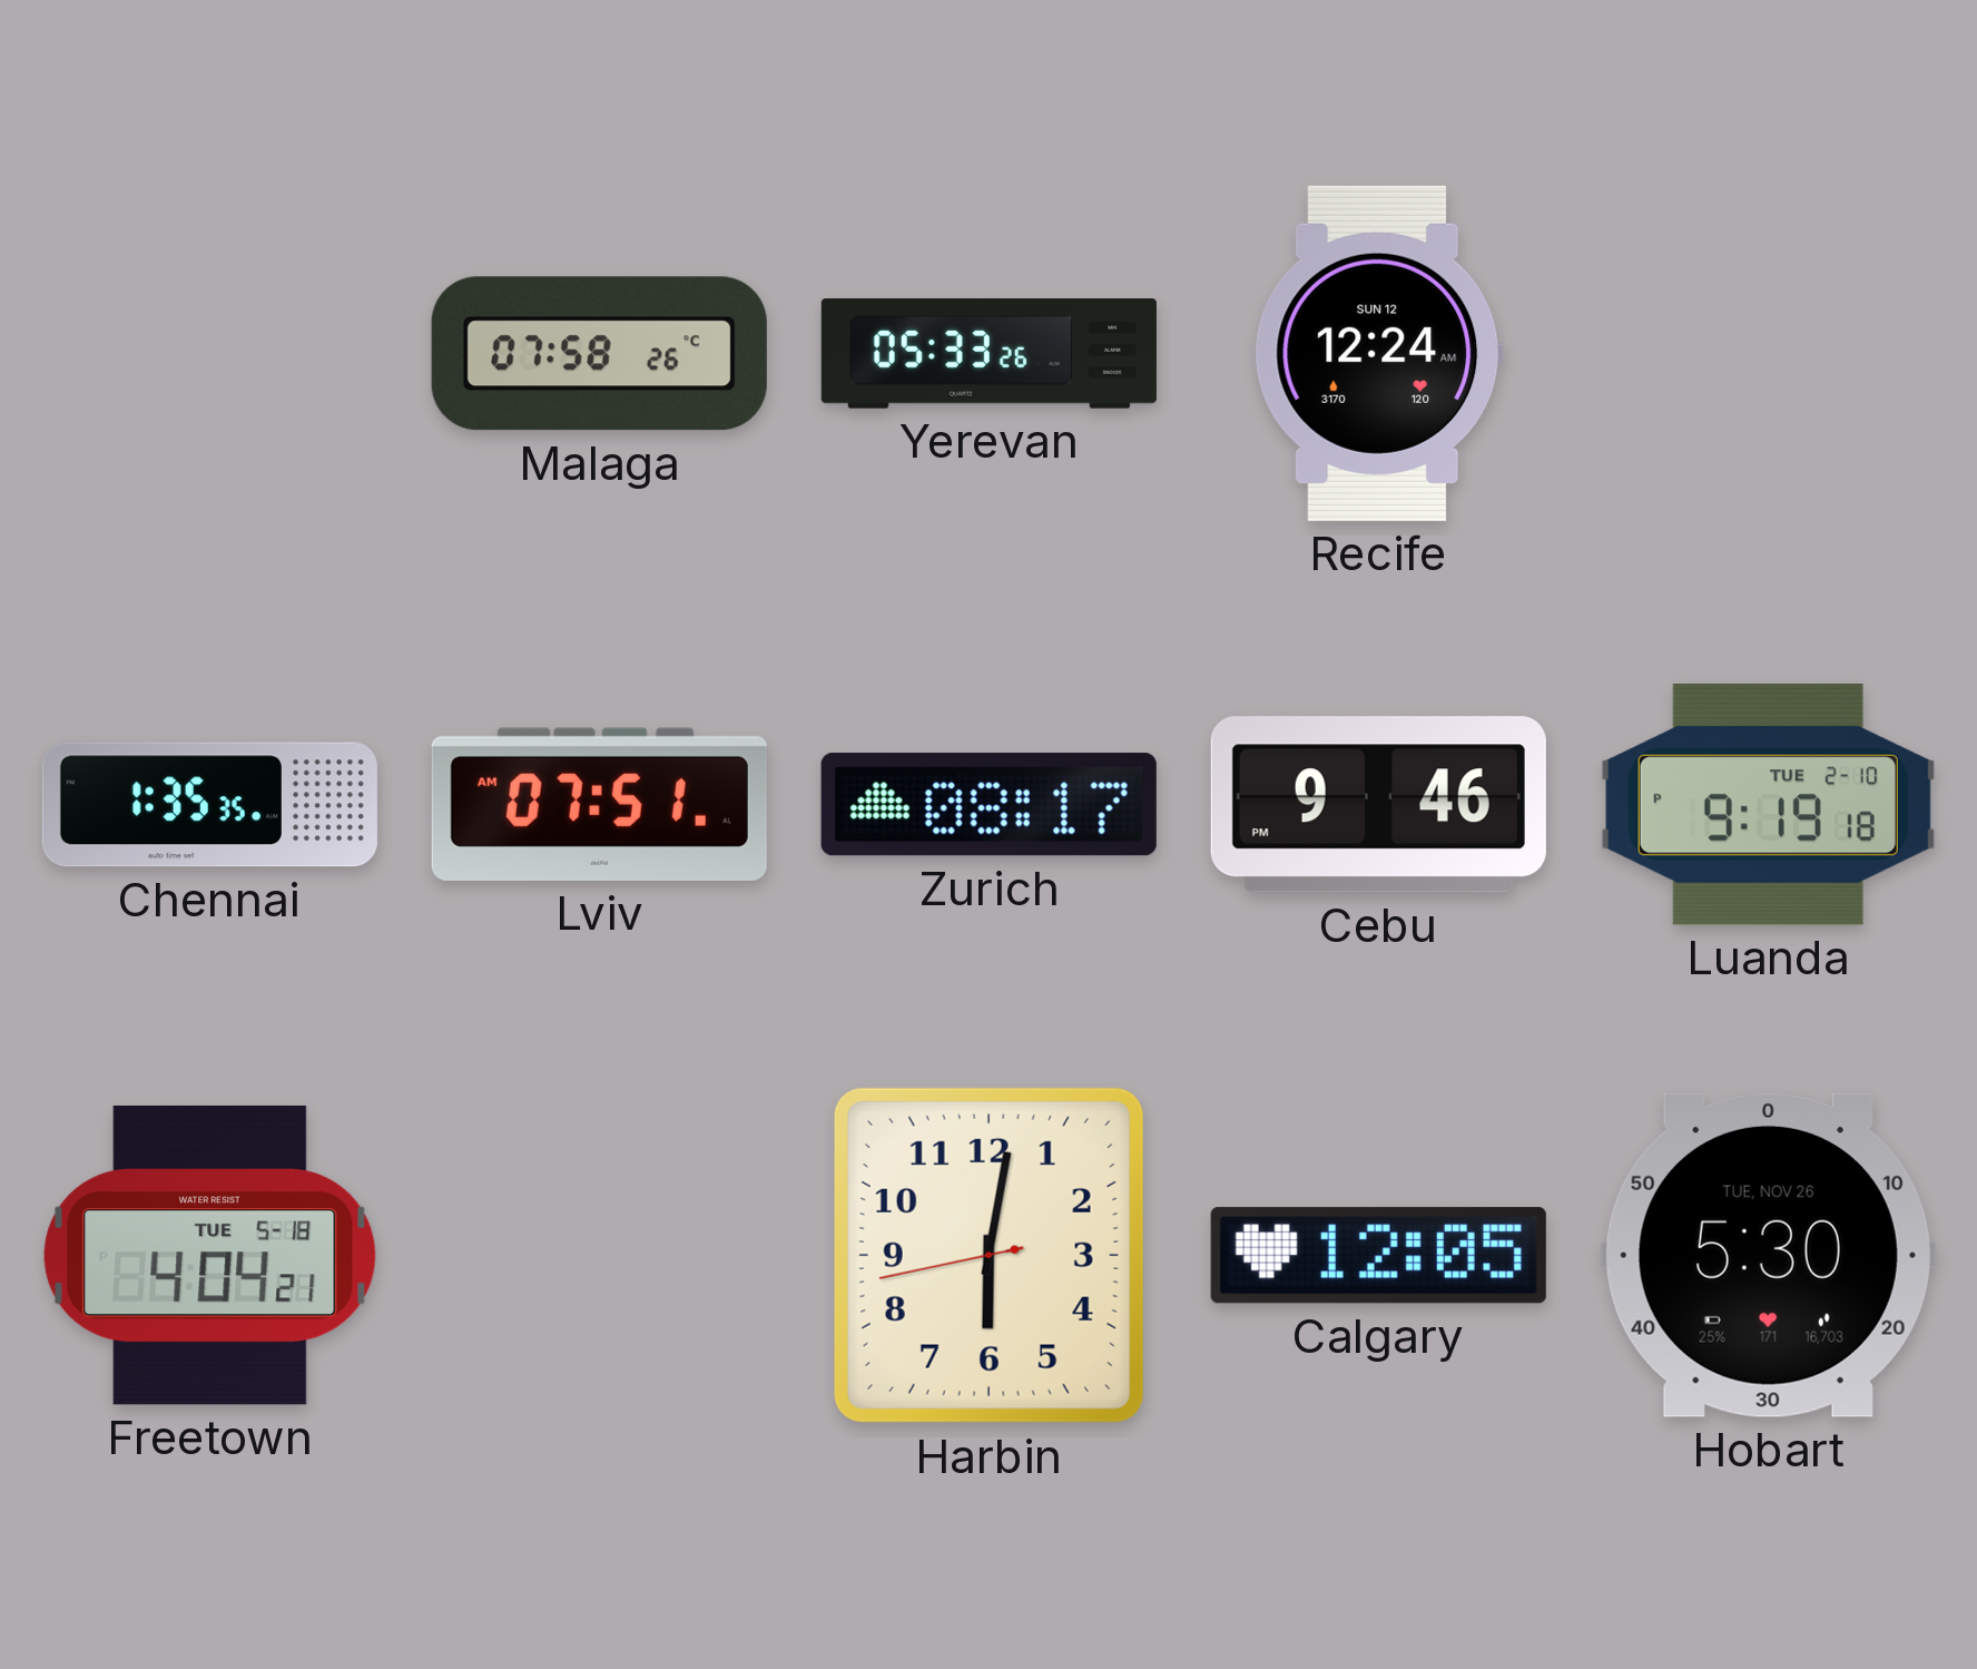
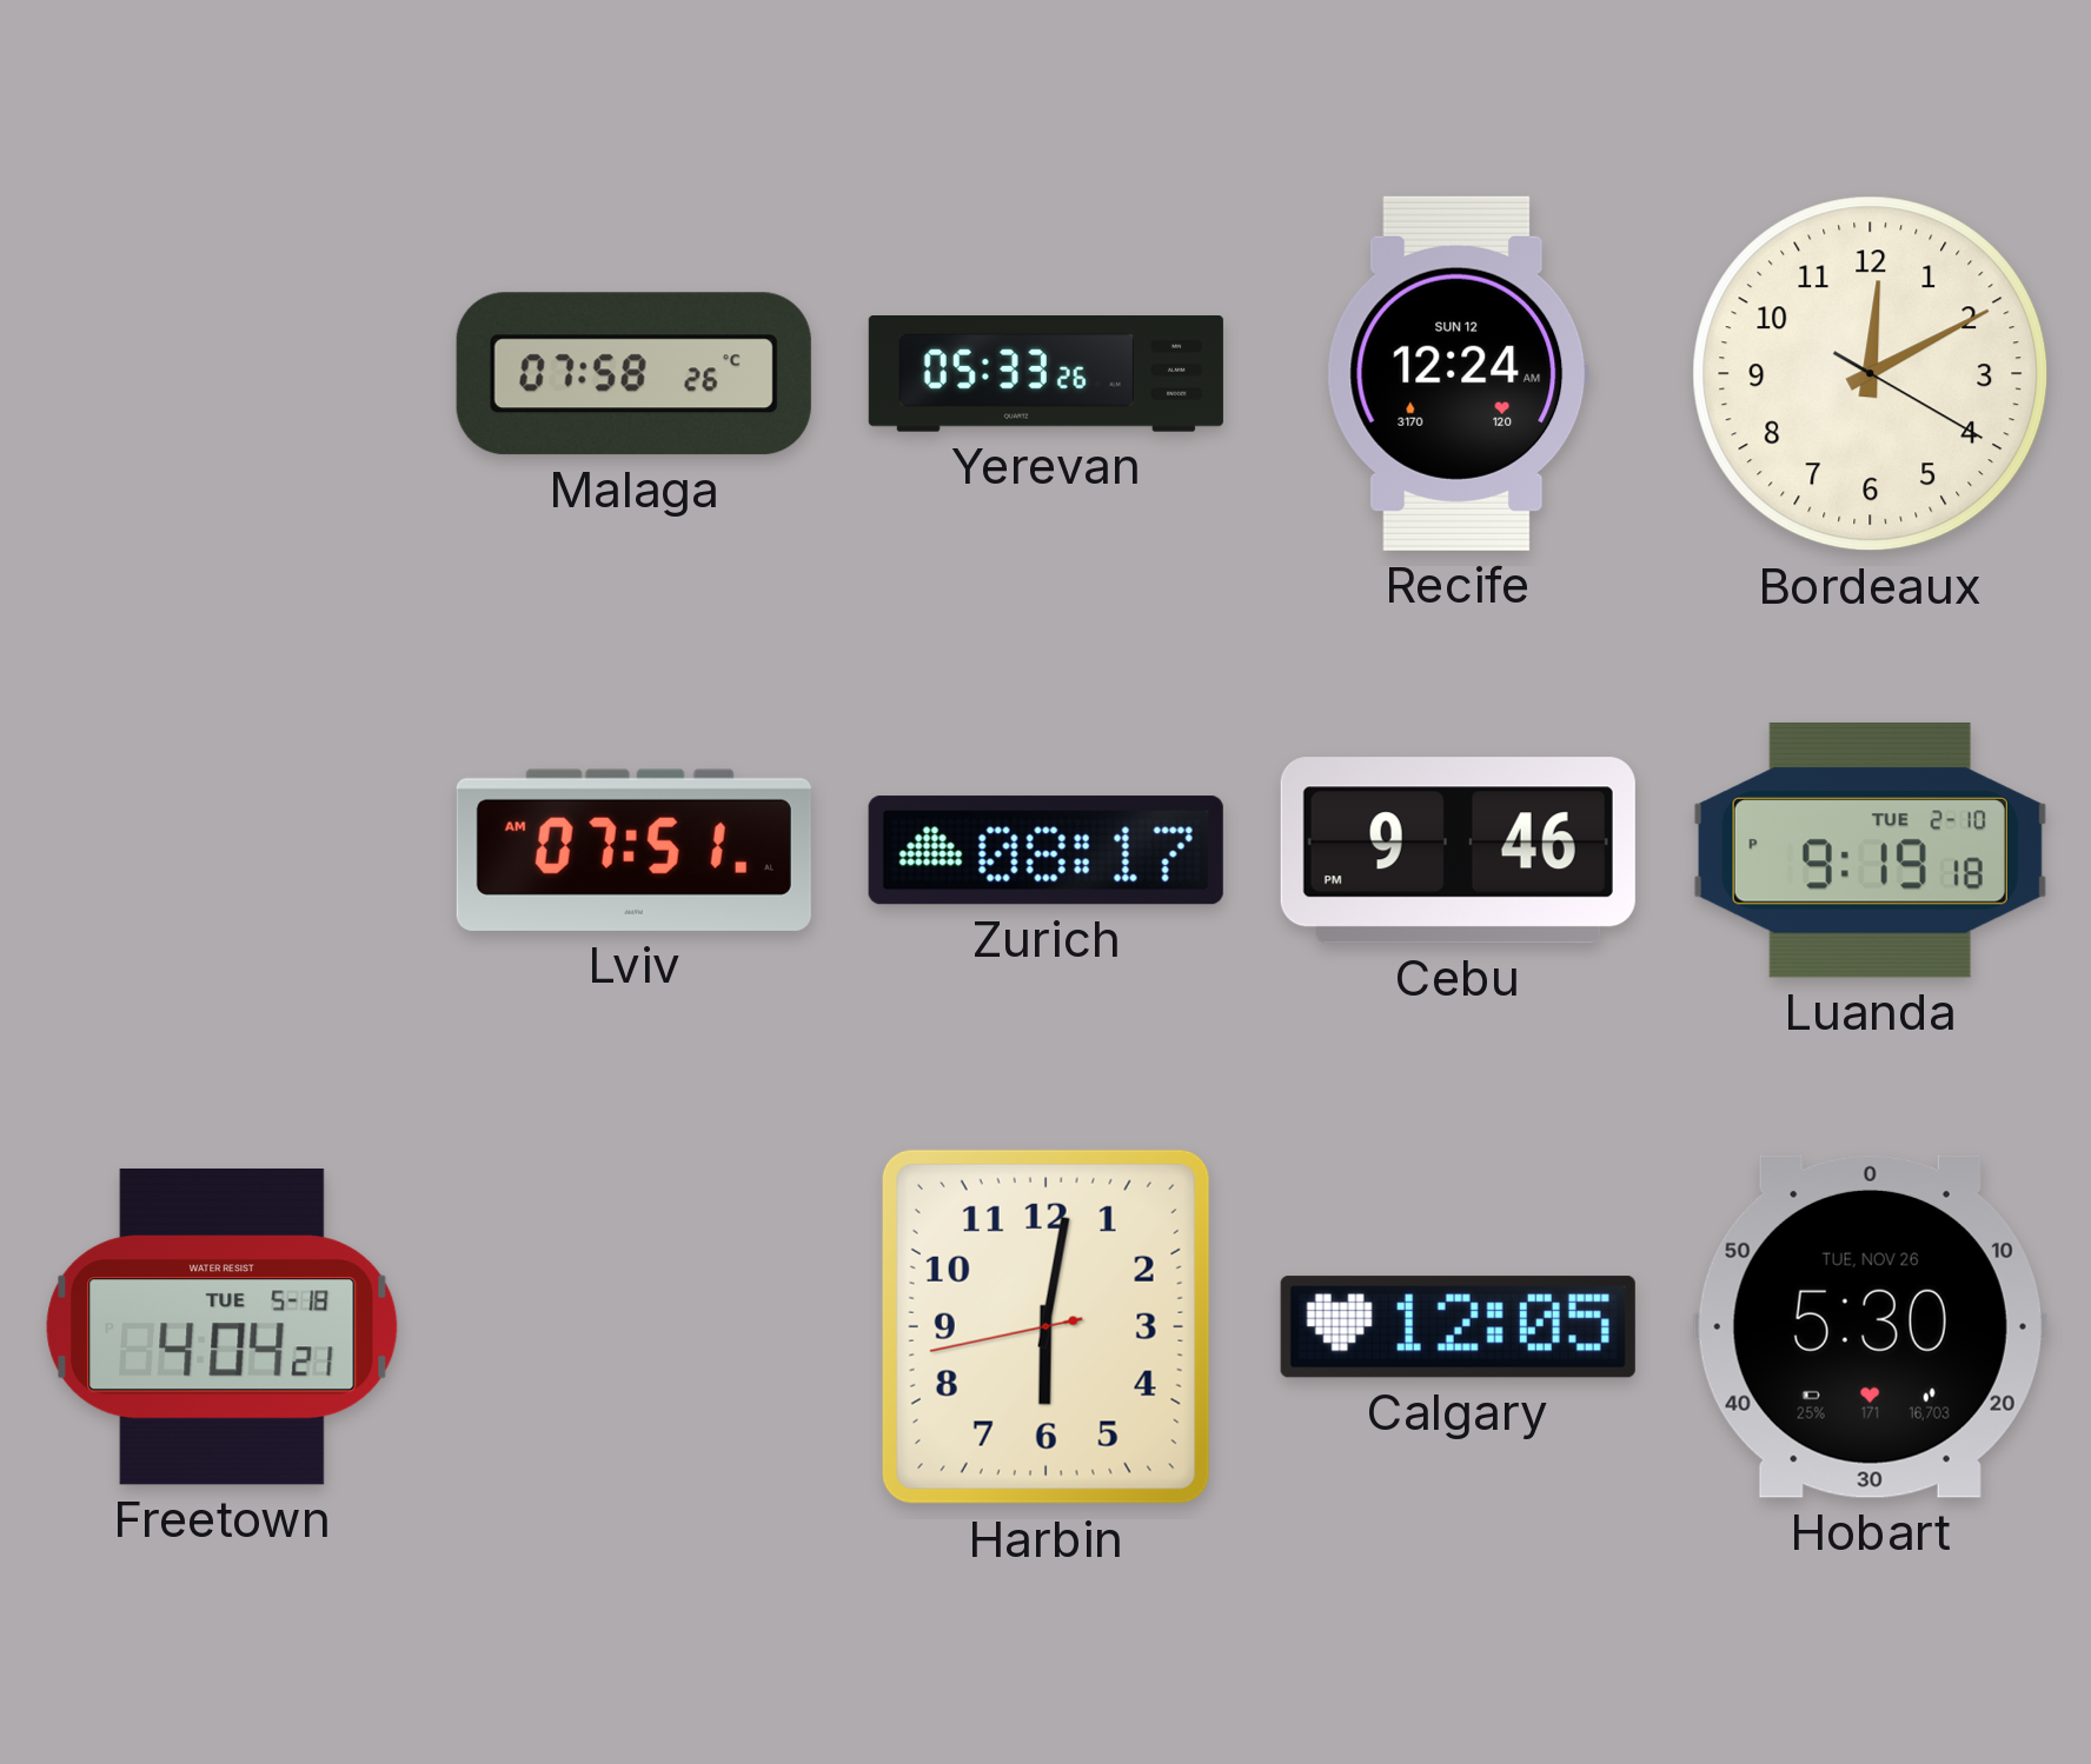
Bordeaux: none -> 12:10
Chennai: 1:35 -> none
